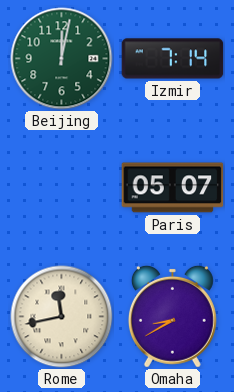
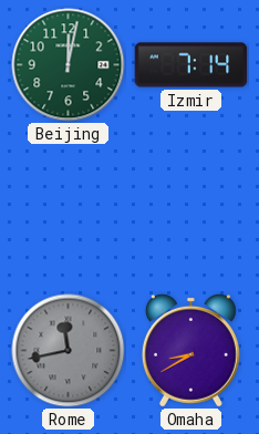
Paris: 05:07 -> none
Rome dial: cream -> grey
